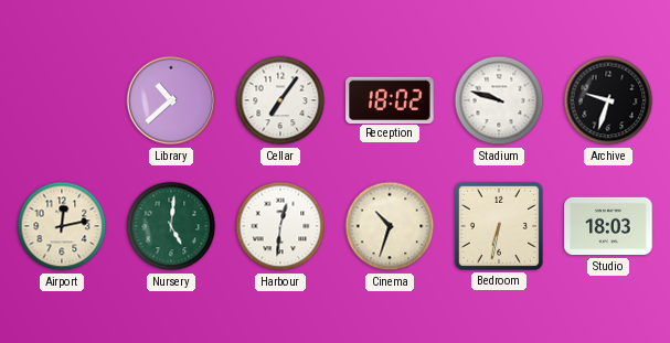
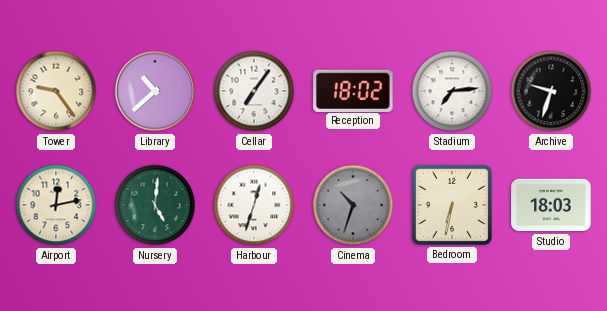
Tower: none -> 9:24
Stadium: 9:48 -> 7:14
Harbour: 12:31 -> 12:33
Cinema dial: cream -> grey
